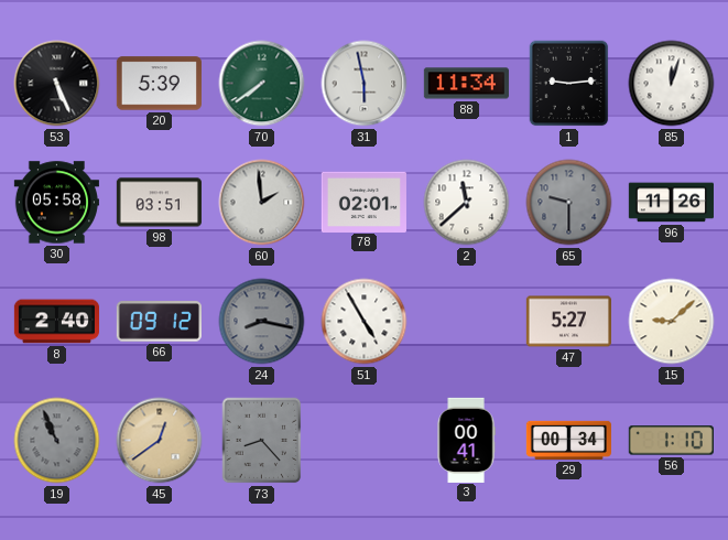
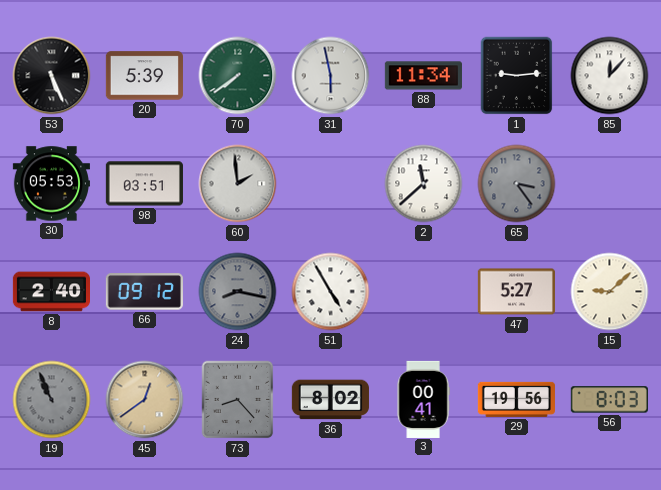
85: 12:03 -> 12:07
30: 05:58 -> 05:53
78: 02:01 -> none
65: 9:30 -> 3:24
96: 11:26 -> none
36: none -> 8:02
29: 00:34 -> 19:56
56: 1:10 -> 8:03
